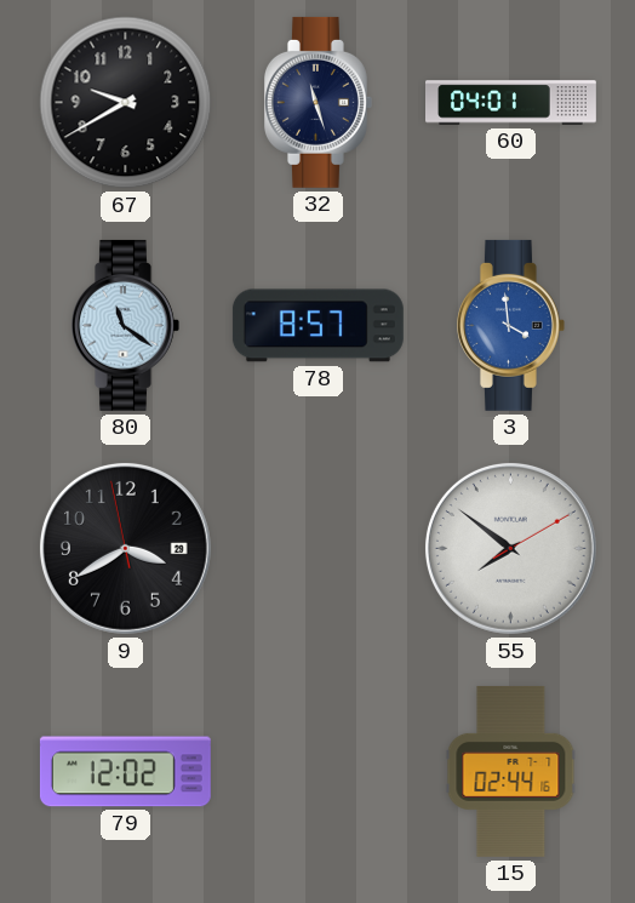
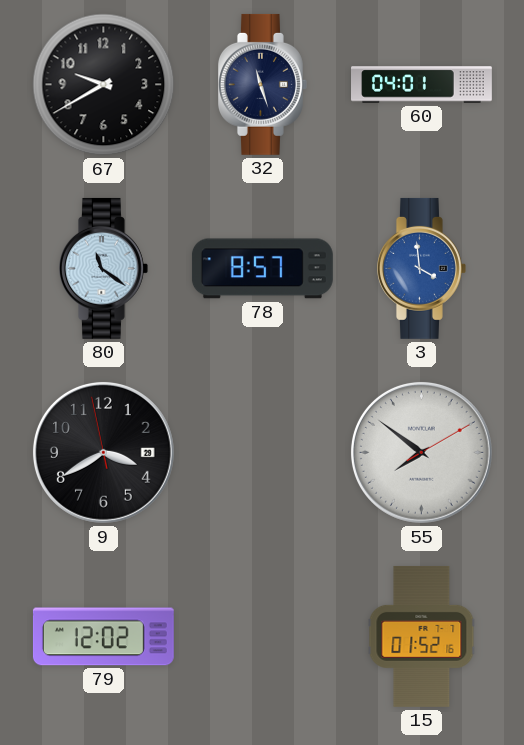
15: 02:44 -> 01:52
